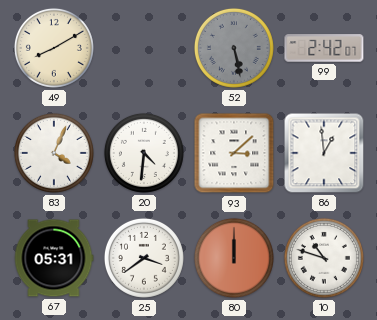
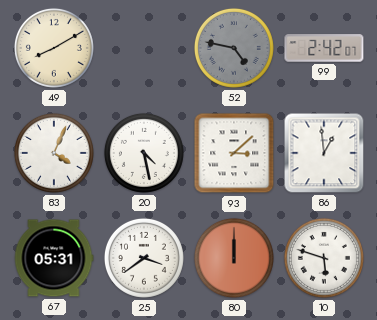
52: 5:28 -> 4:47
20: 4:31 -> 4:28
10: 10:48 -> 5:48
